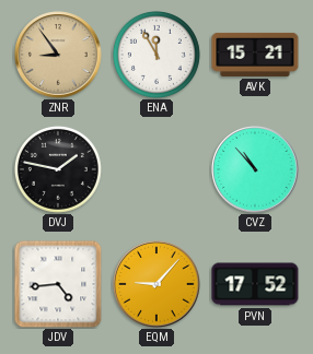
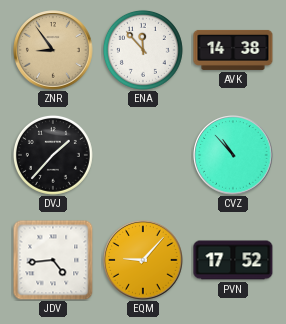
ENA: 11:55 -> 11:53
AVK: 15:21 -> 14:38
DVJ: 1:47 -> 1:37
